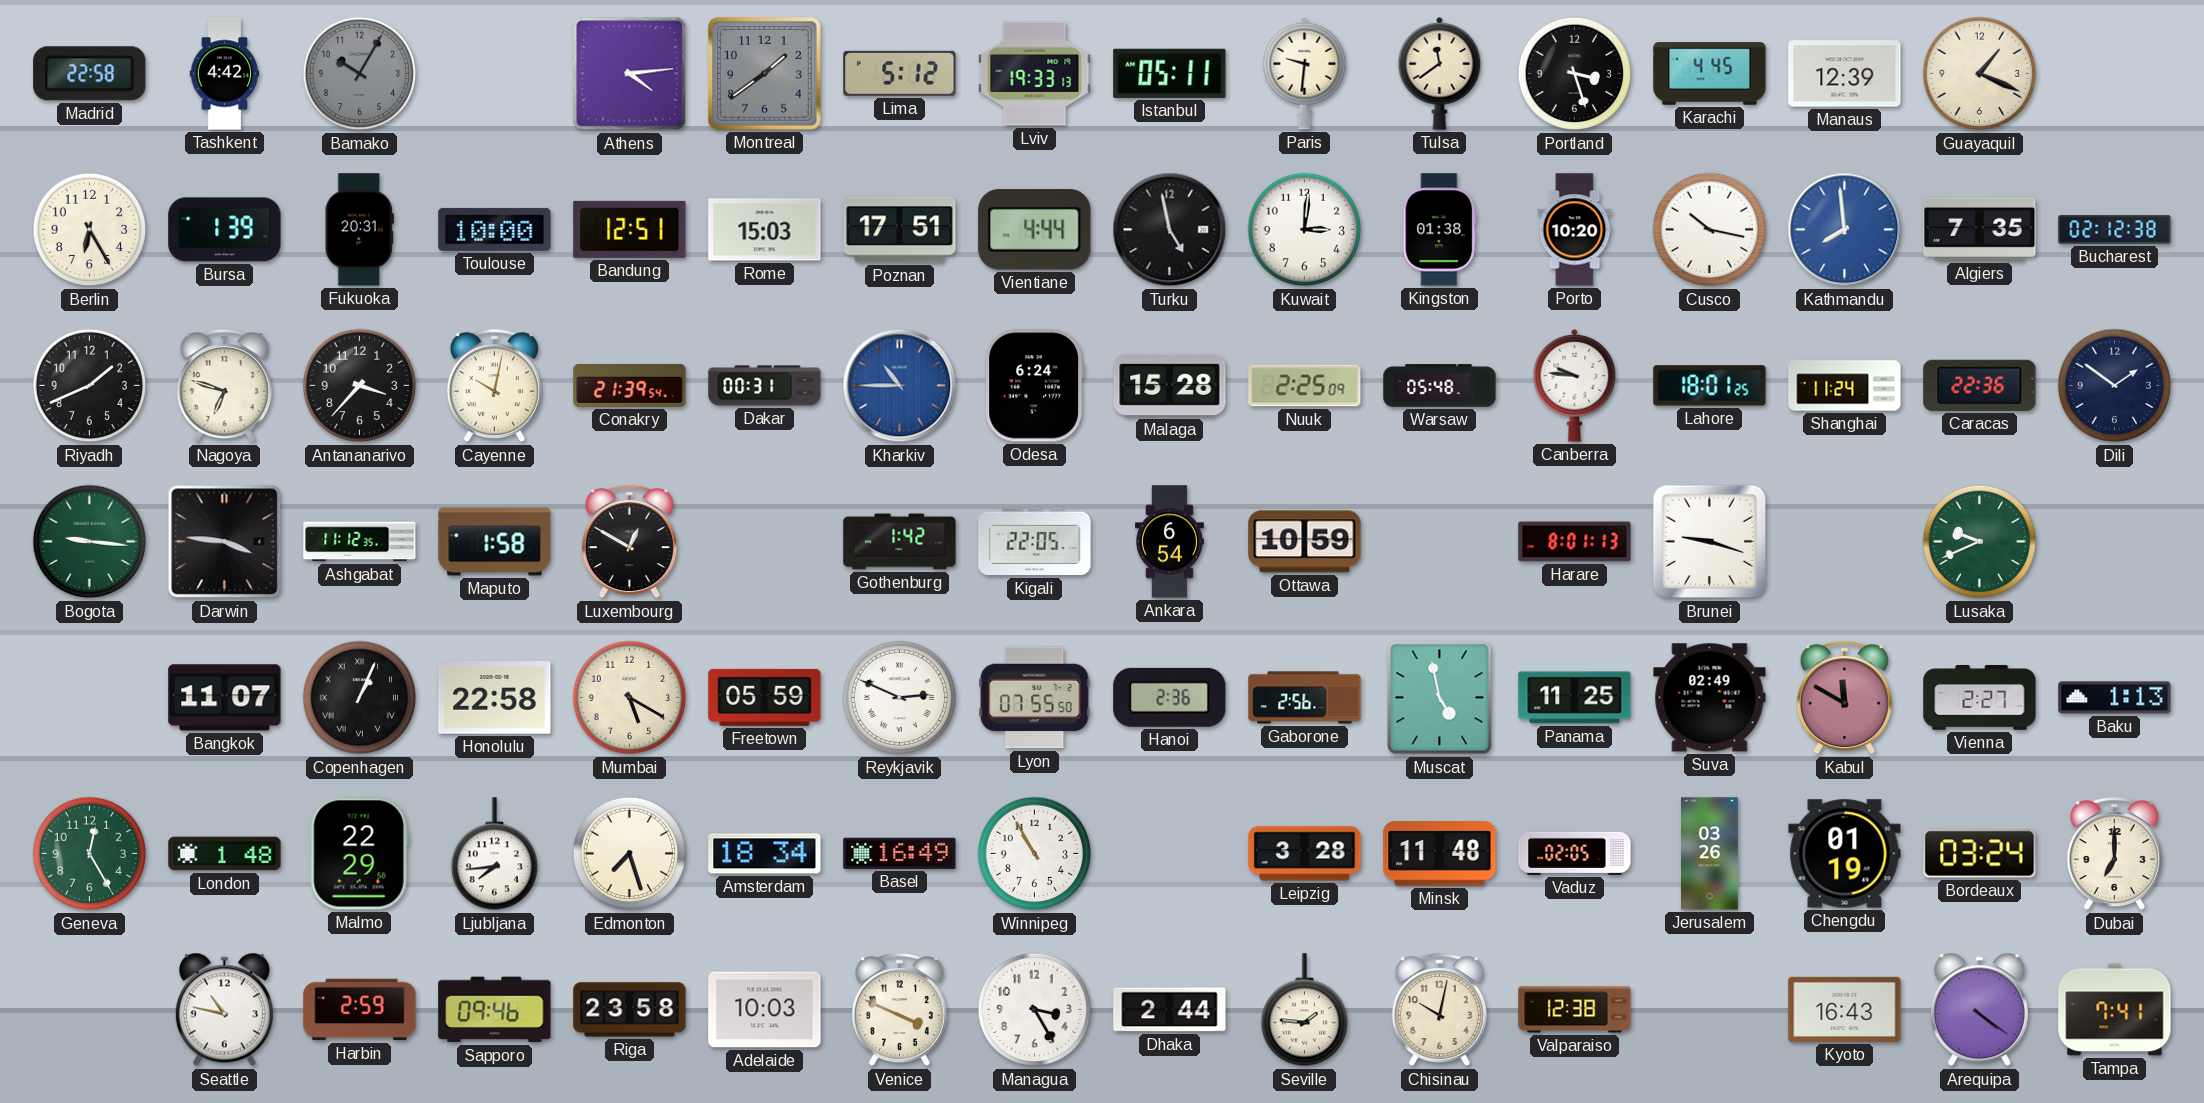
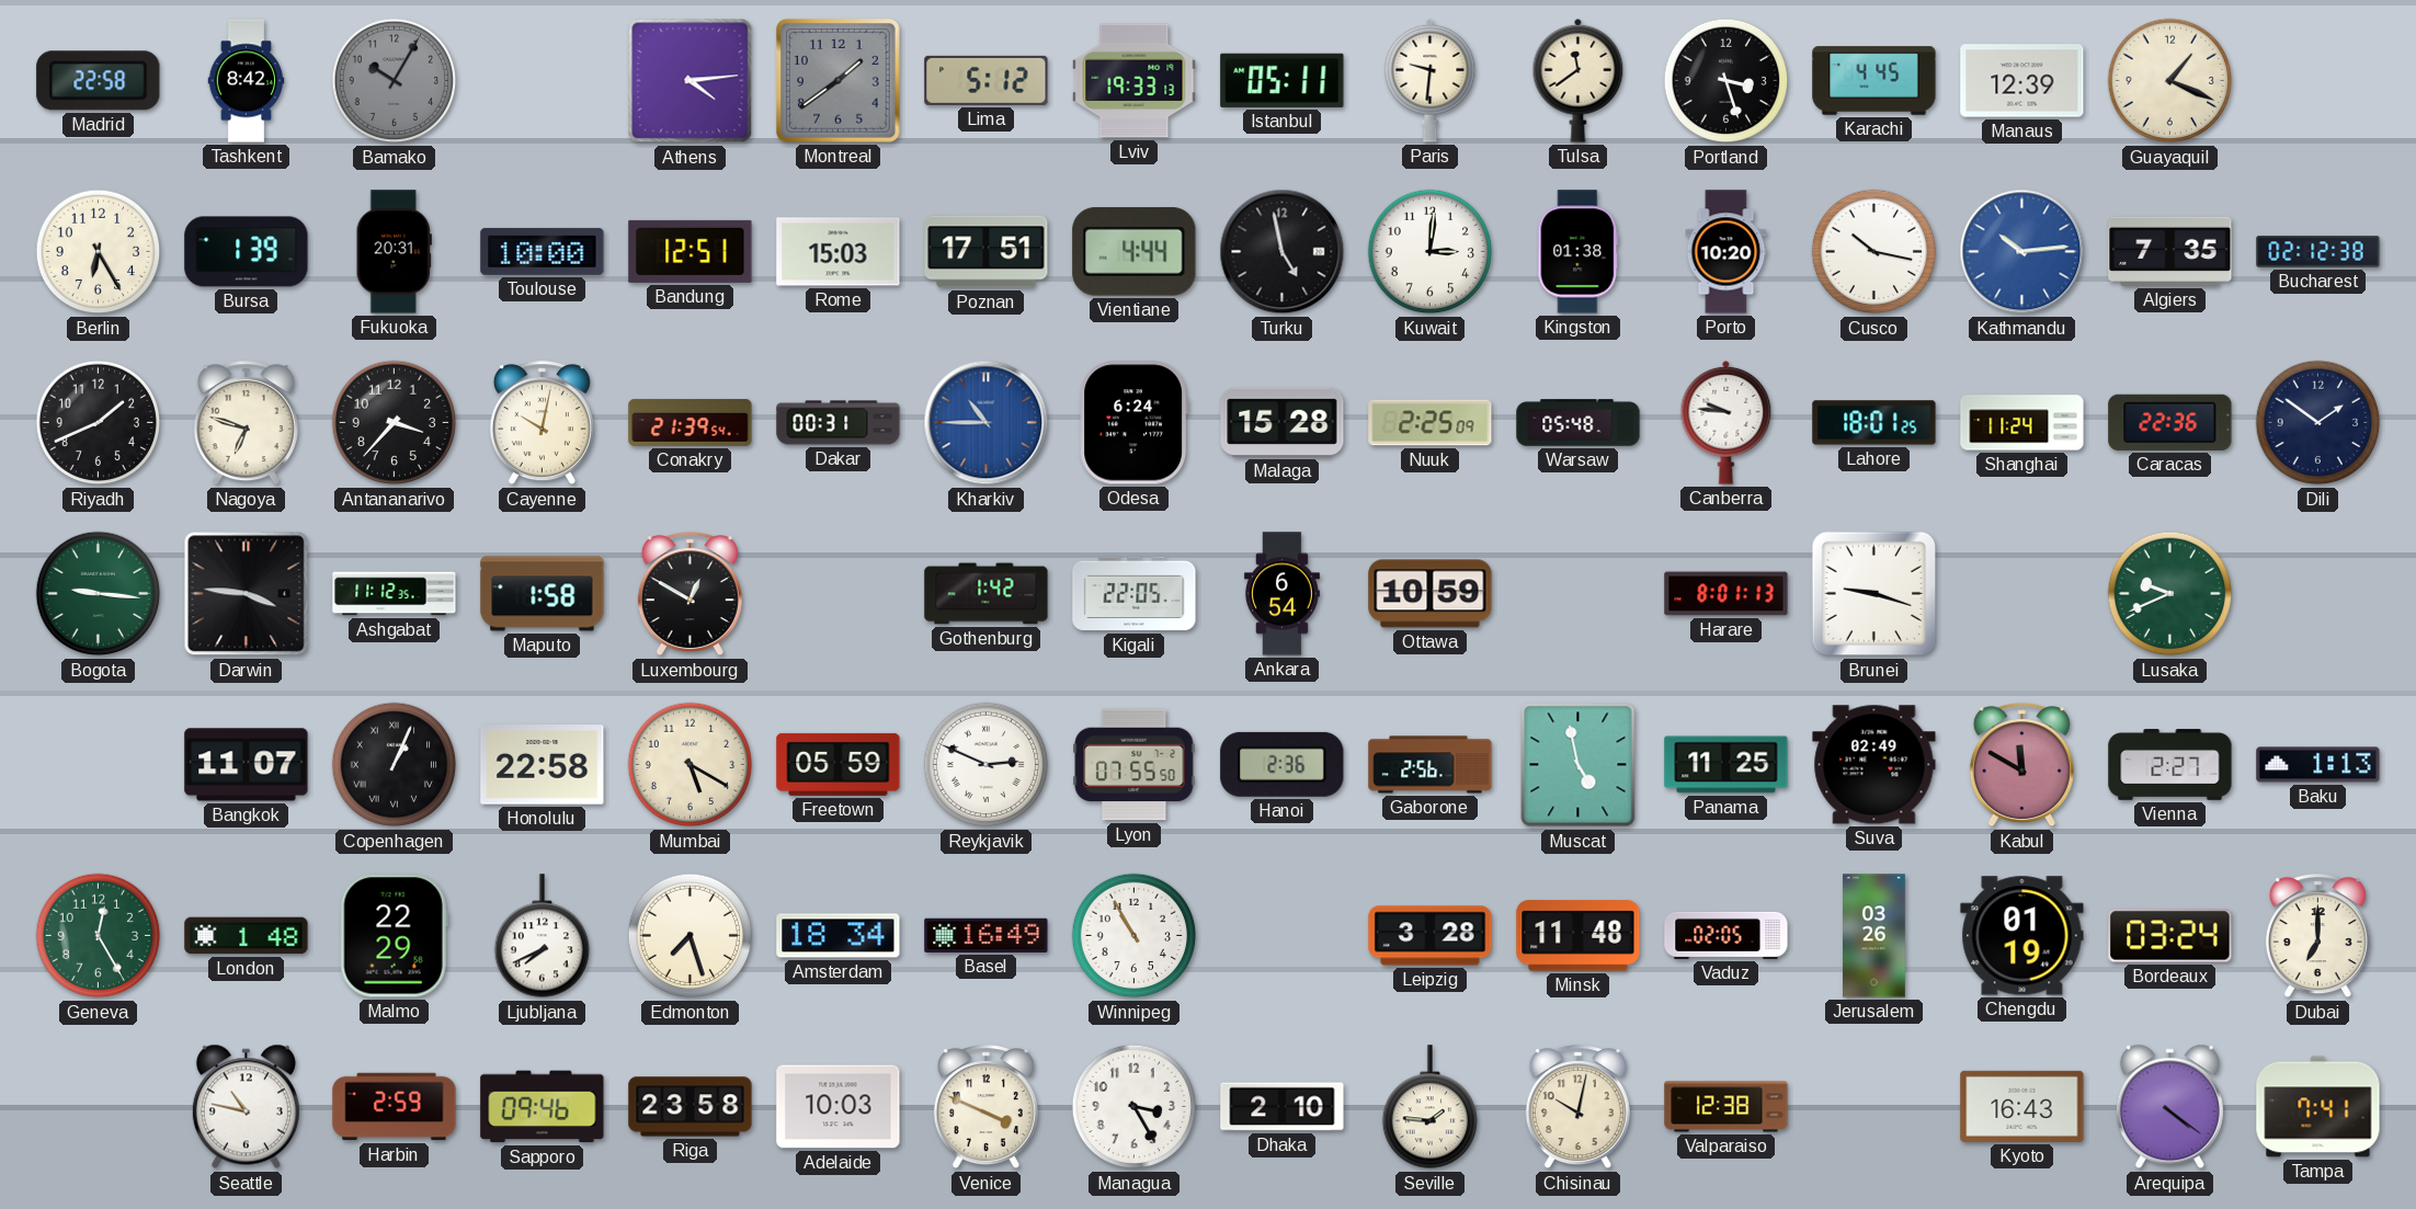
Tashkent: 4:42 -> 8:42
Kathmandu: 7:59 -> 10:14
Ljubljana: 7:44 -> 7:41
Dhaka: 2:44 -> 2:10
